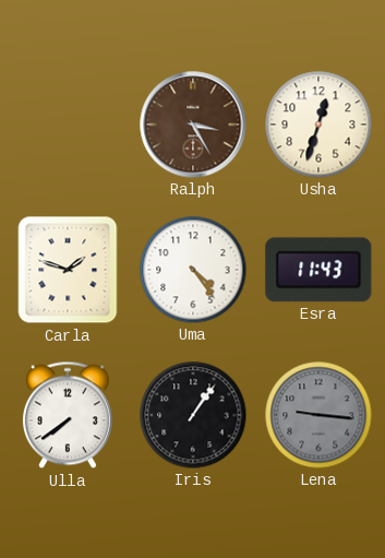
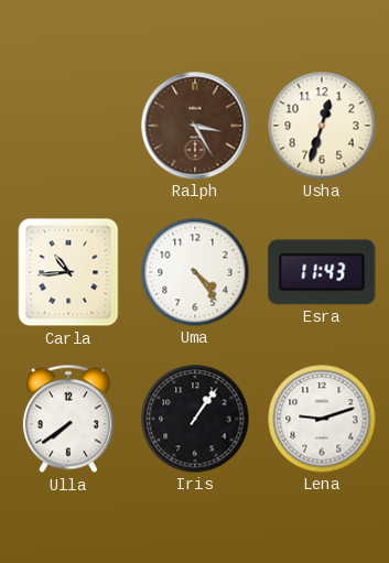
Carla: 1:48 -> 10:44
Lena: 9:16 -> 9:12
Lena dial: grey -> white
